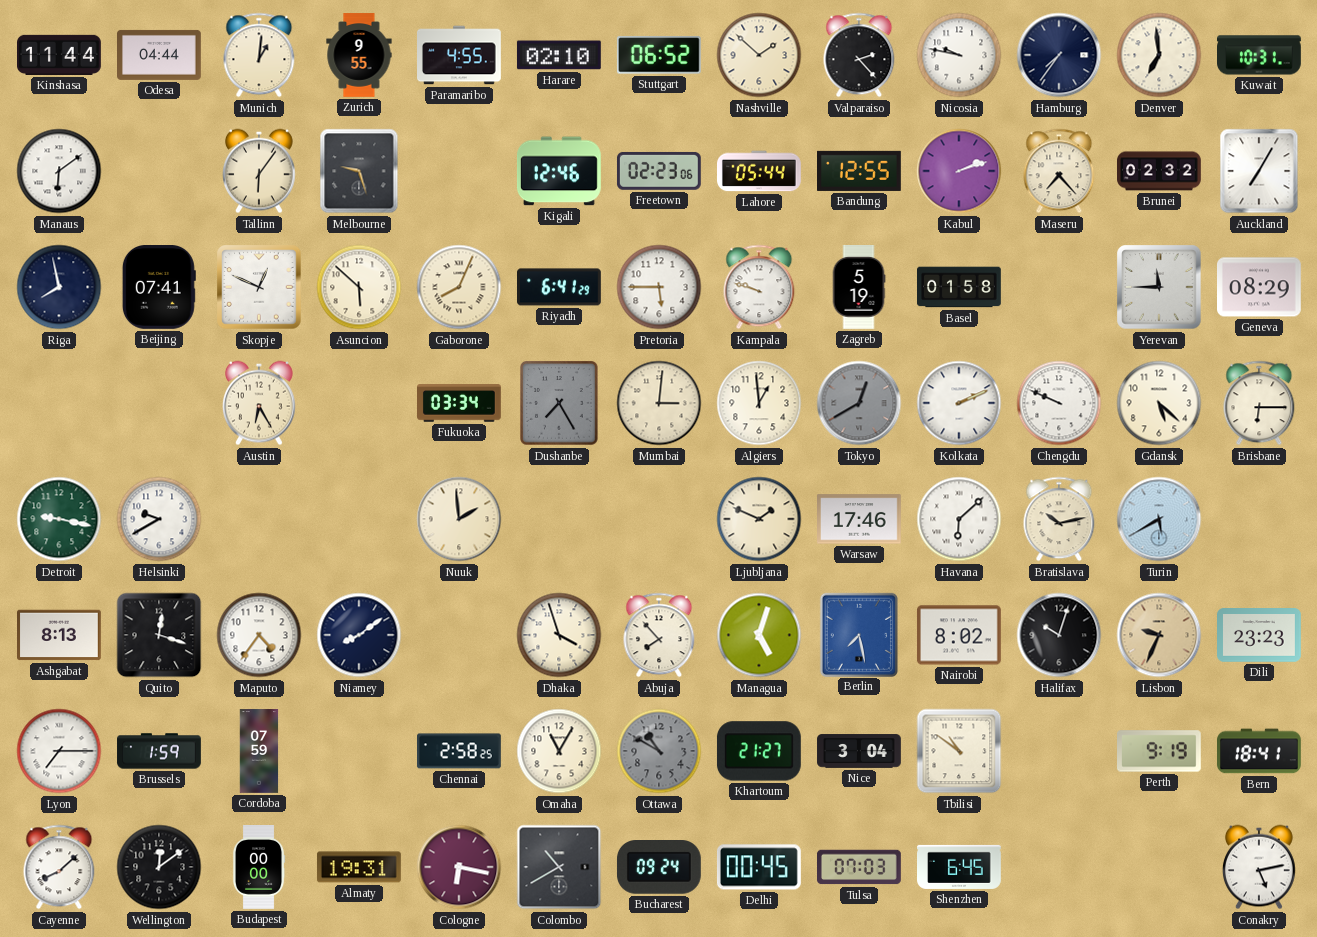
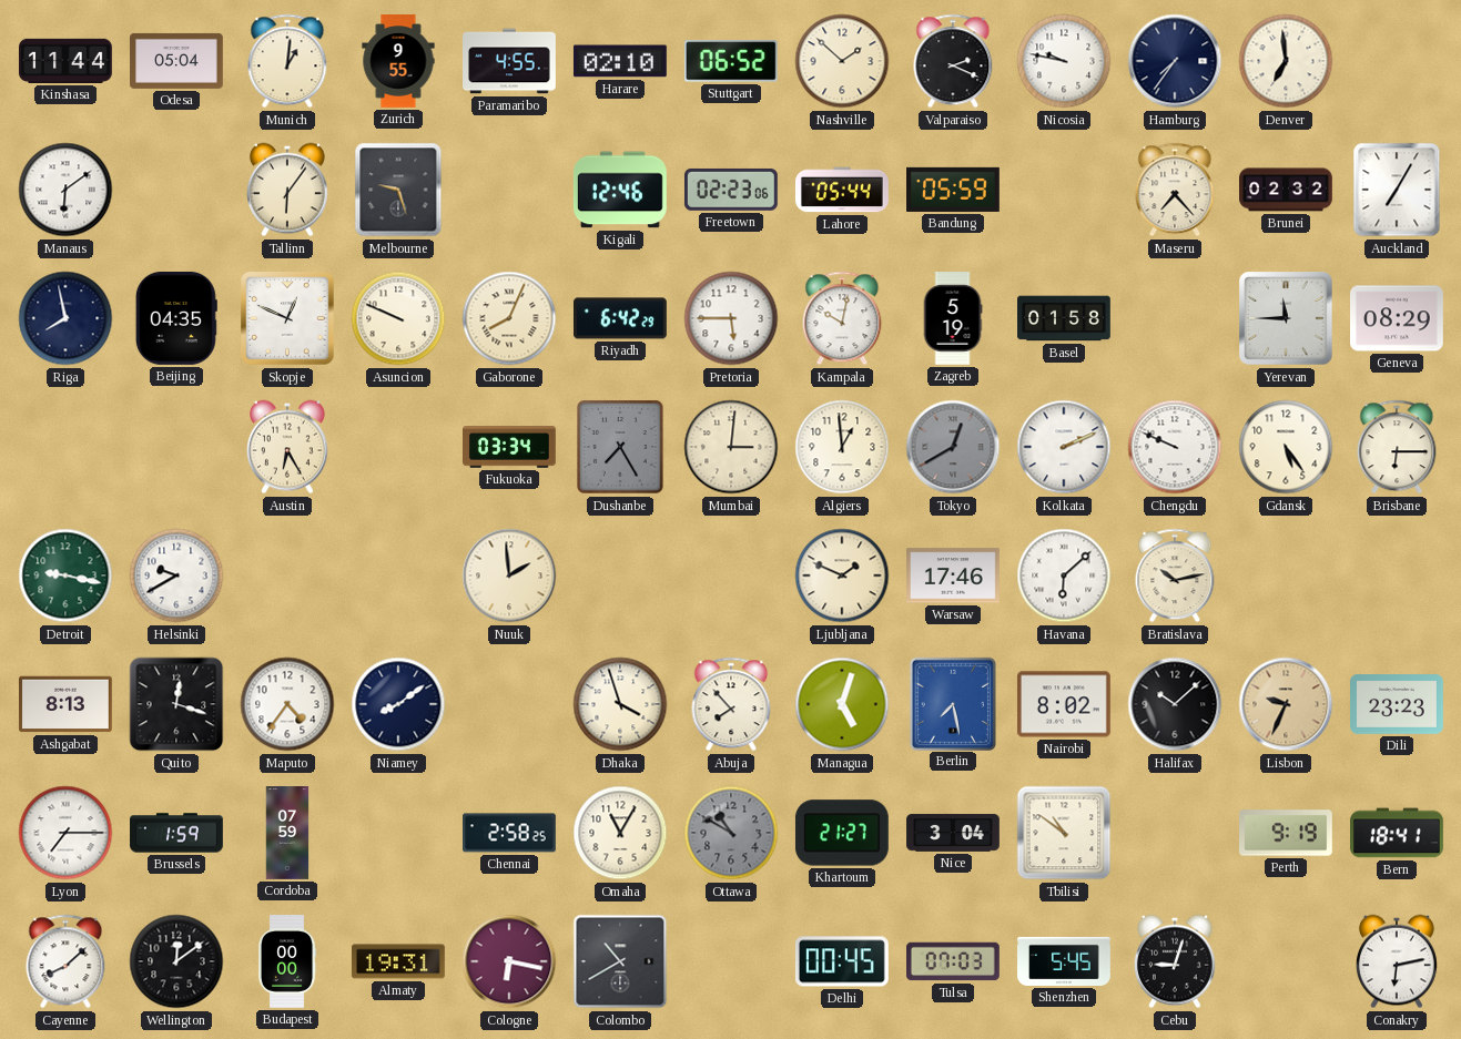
Odesa: 04:44 -> 05:04
Valparaiso: 2:23 -> 2:19
Kuwait: 10:31 -> none
Bandung: 12:55 -> 05:59
Kabul: 2:12 -> none
Beijing: 07:41 -> 04:35
Asuncion: 5:52 -> 9:49
Riyadh: 6:41 -> 6:42
Kampala: 9:48 -> 10:02
Gdansk: 5:22 -> 5:24
Turin: 5:40 -> none
Halifax: 10:03 -> 10:08
Bucharest: 09:24 -> none
Shenzhen: 6:45 -> 5:45
Cebu: none -> 9:03
Conakry: 5:13 -> 6:13
